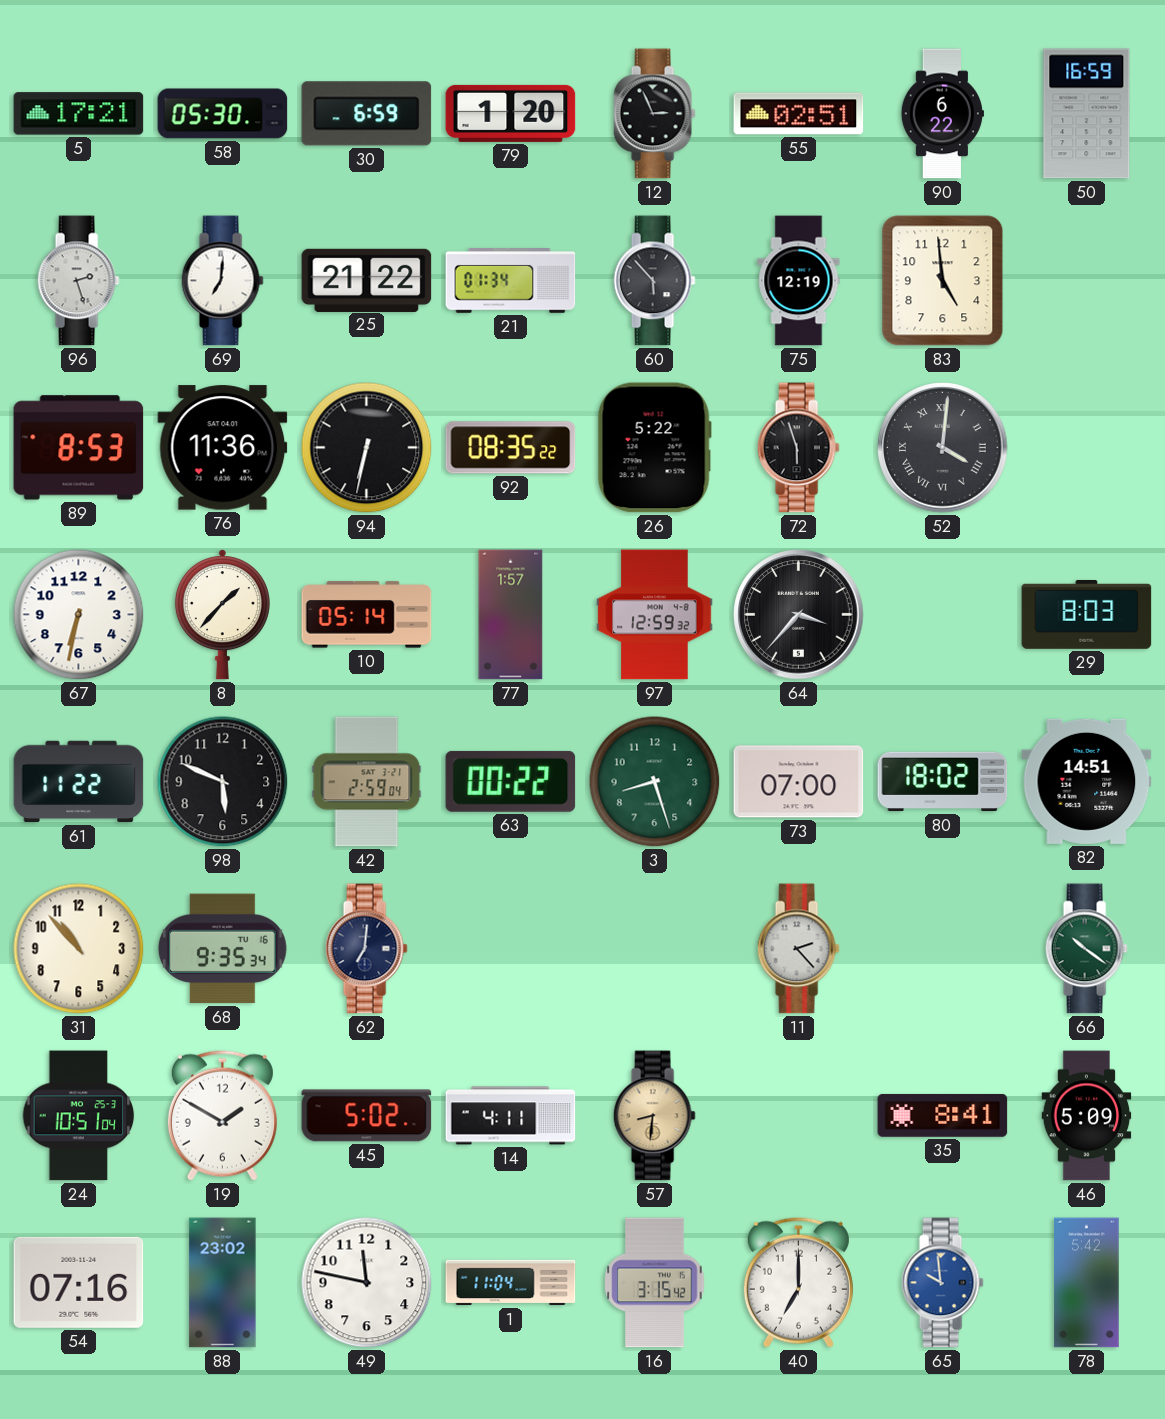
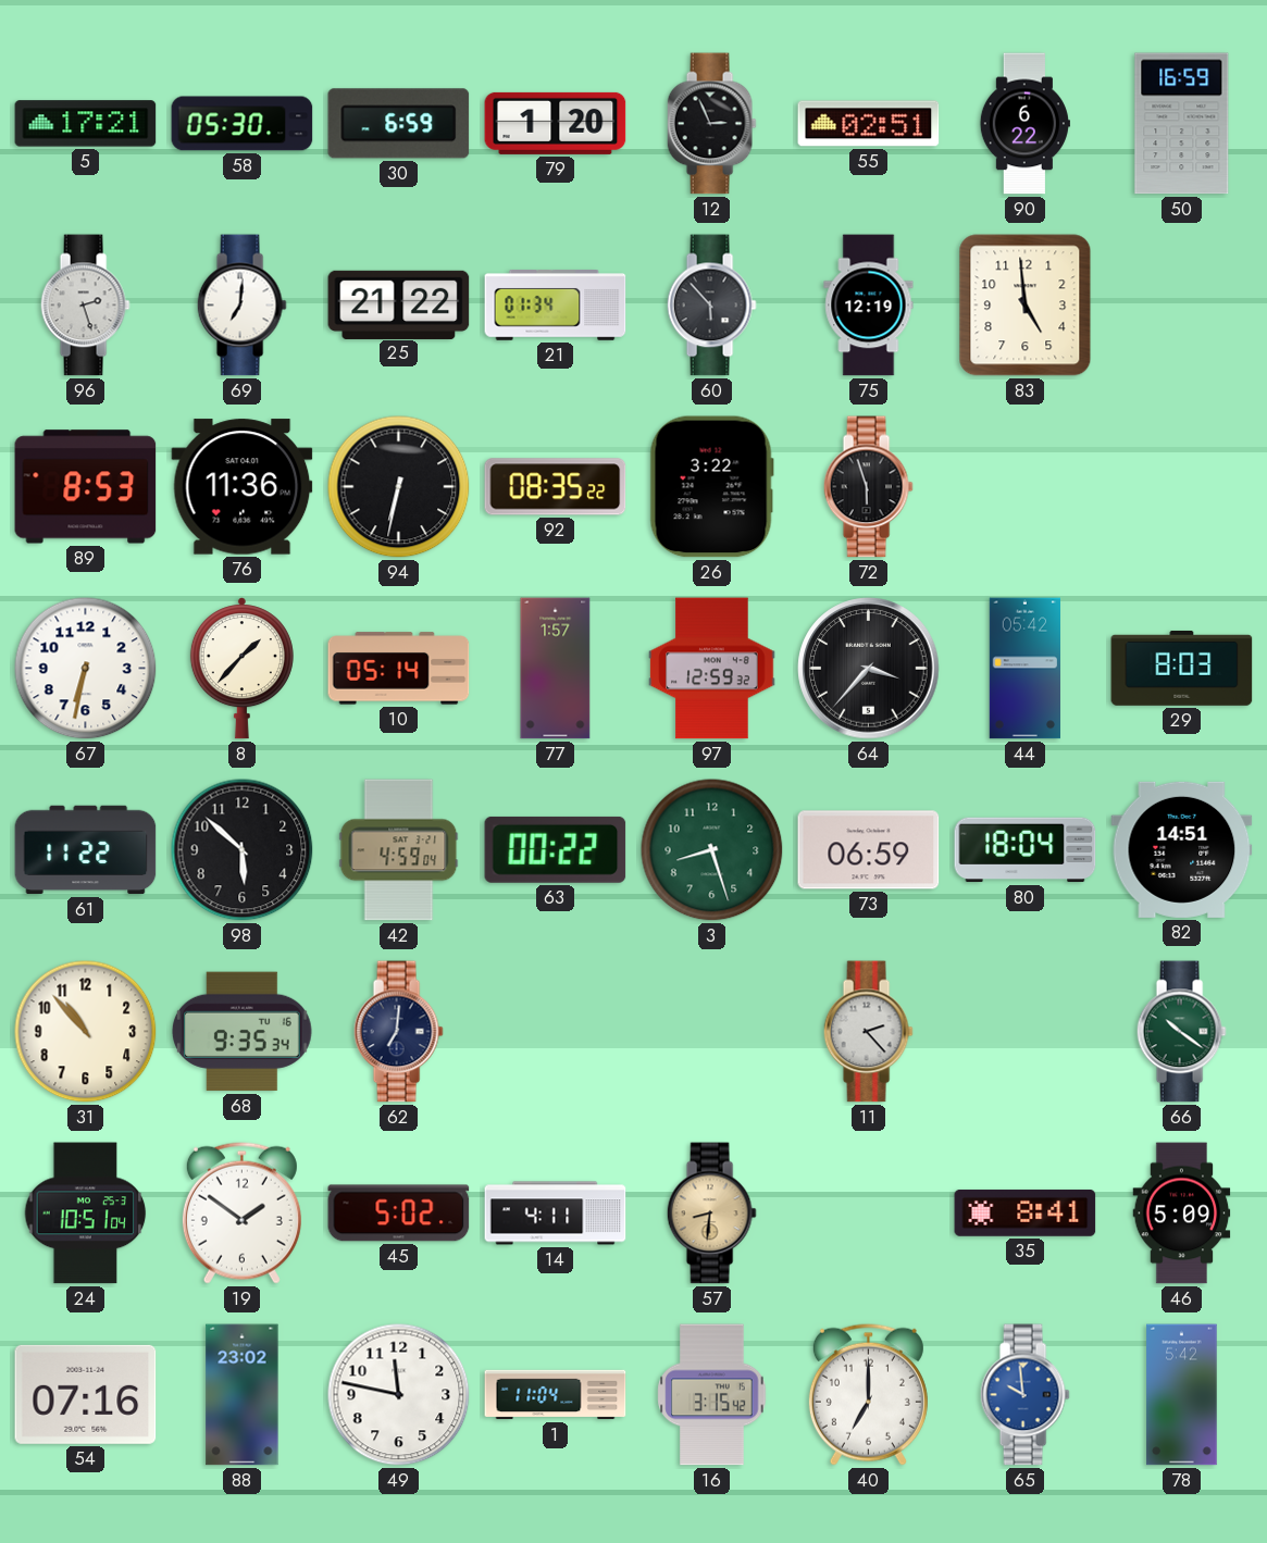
26: 5:22 -> 3:22
52: 4:01 -> none
44: none -> 05:42
98: 5:49 -> 5:52
42: 2:59 -> 4:59
73: 07:00 -> 06:59
80: 18:02 -> 18:04
19: 1:50 -> 1:51
